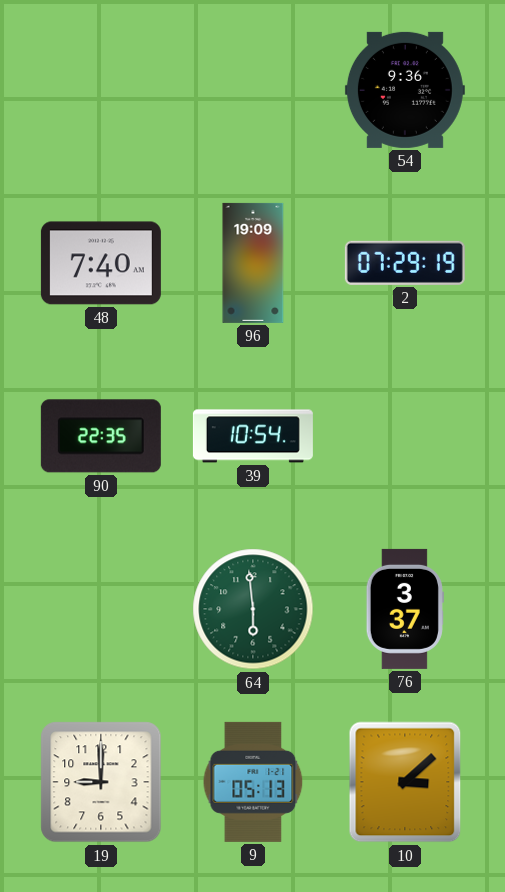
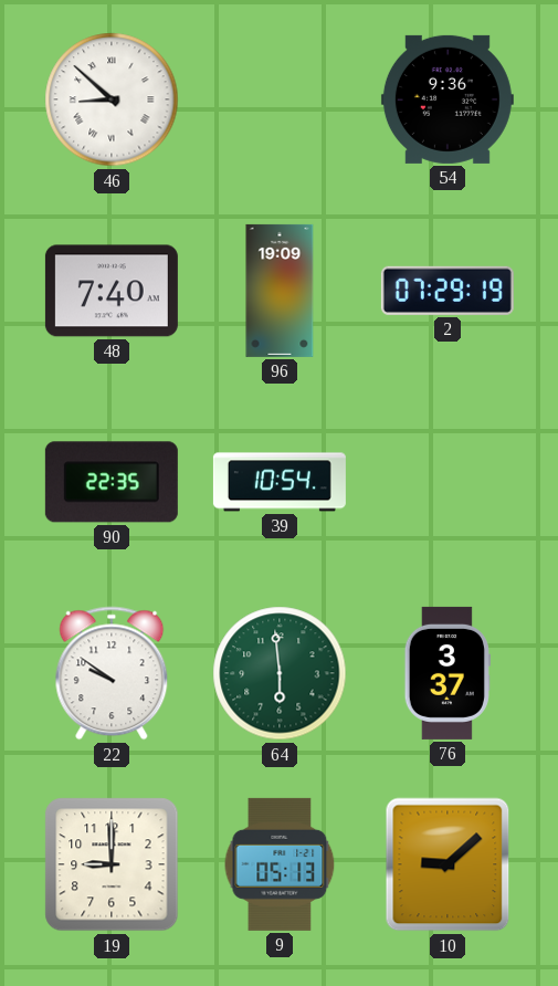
46: none -> 8:52
22: none -> 9:51
10: 3:08 -> 9:08
